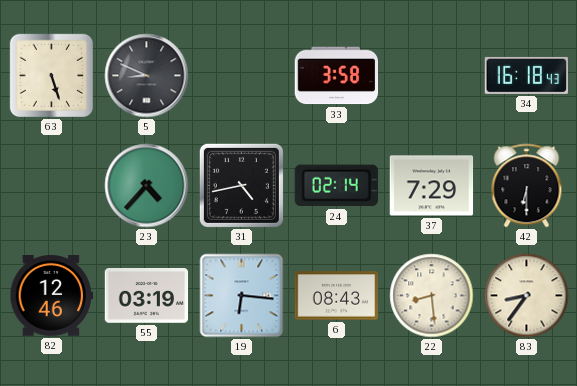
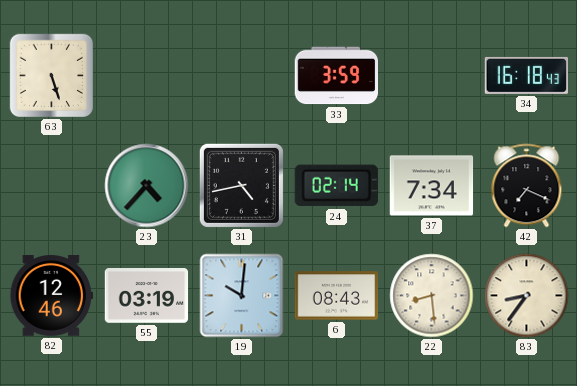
5: 8:49 -> none
33: 3:58 -> 3:59
37: 7:29 -> 7:34
42: 6:30 -> 7:19
19: 6:16 -> 10:01
